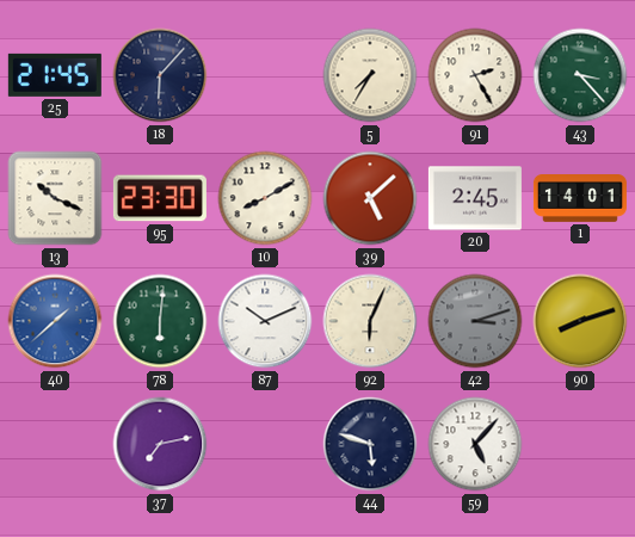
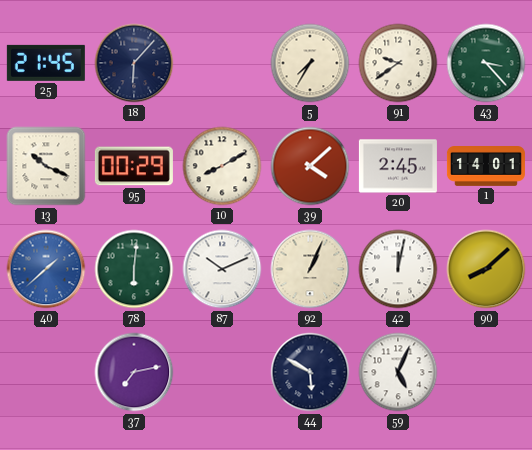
91: 2:25 -> 9:39
95: 23:30 -> 00:29
39: 5:08 -> 4:08
92: 6:04 -> 1:04
42: 3:12 -> 12:02
42 dial: grey -> white
90: 8:12 -> 8:08
44: 5:48 -> 5:50
59: 5:07 -> 5:04
